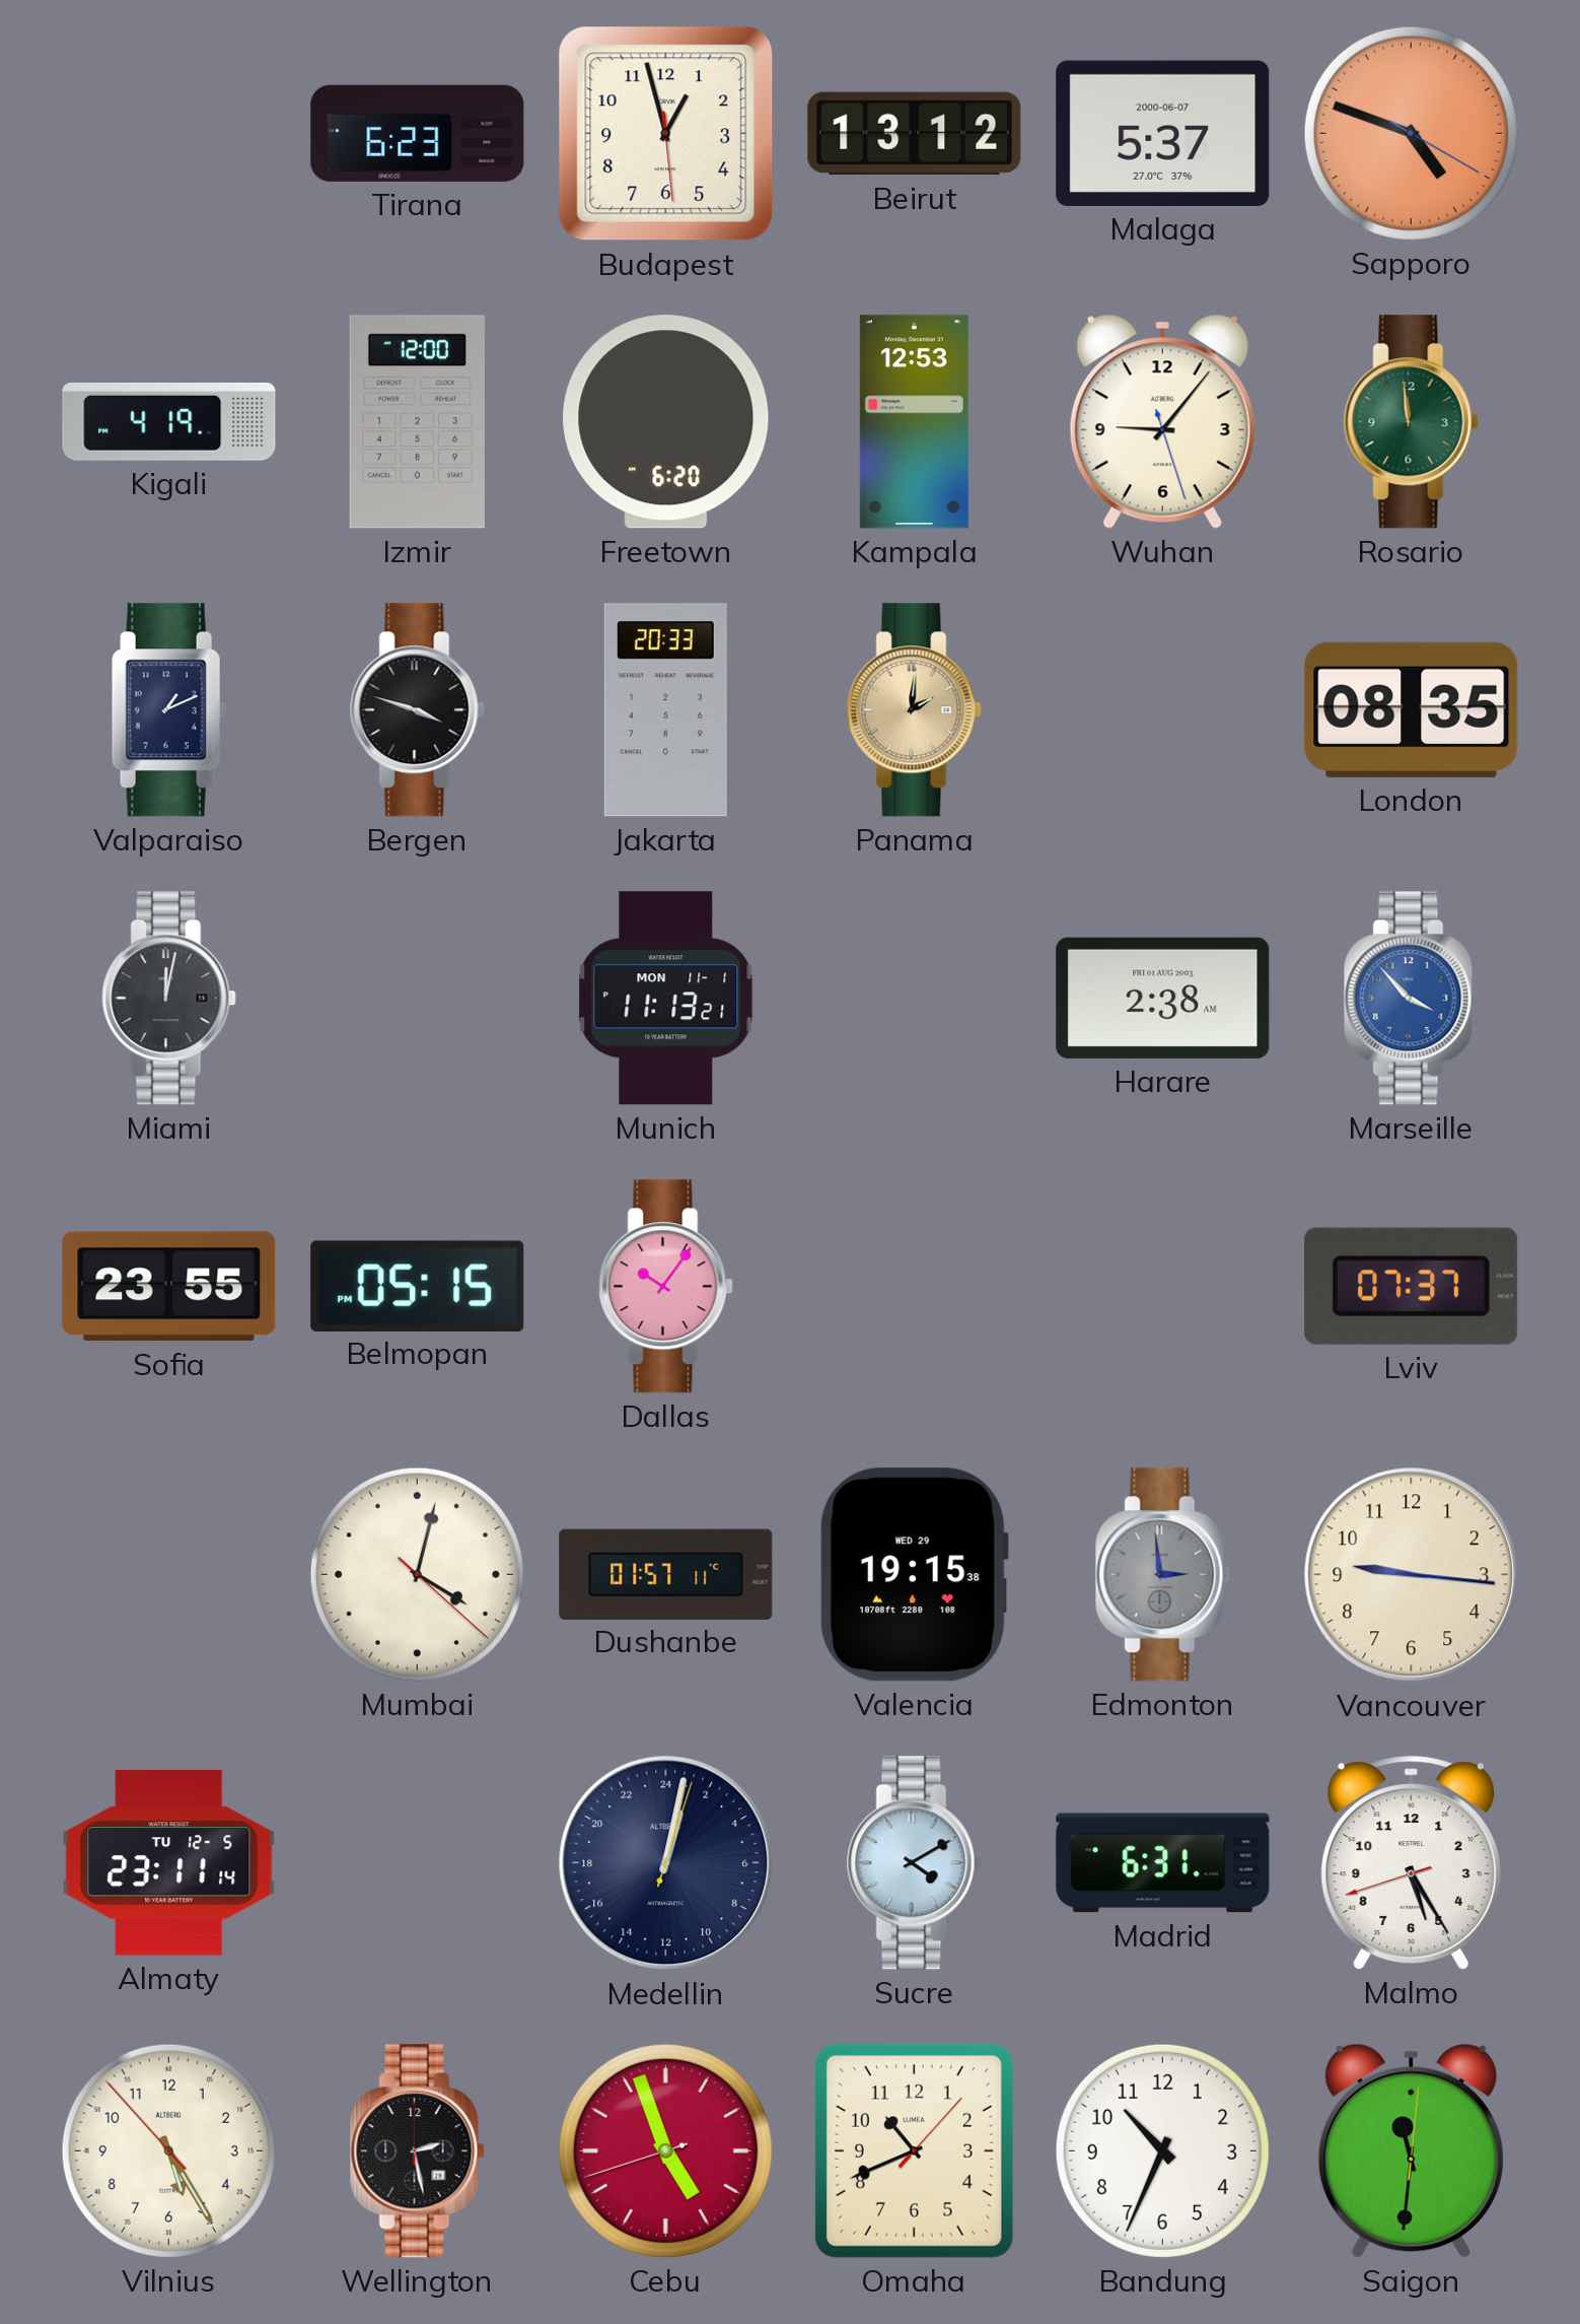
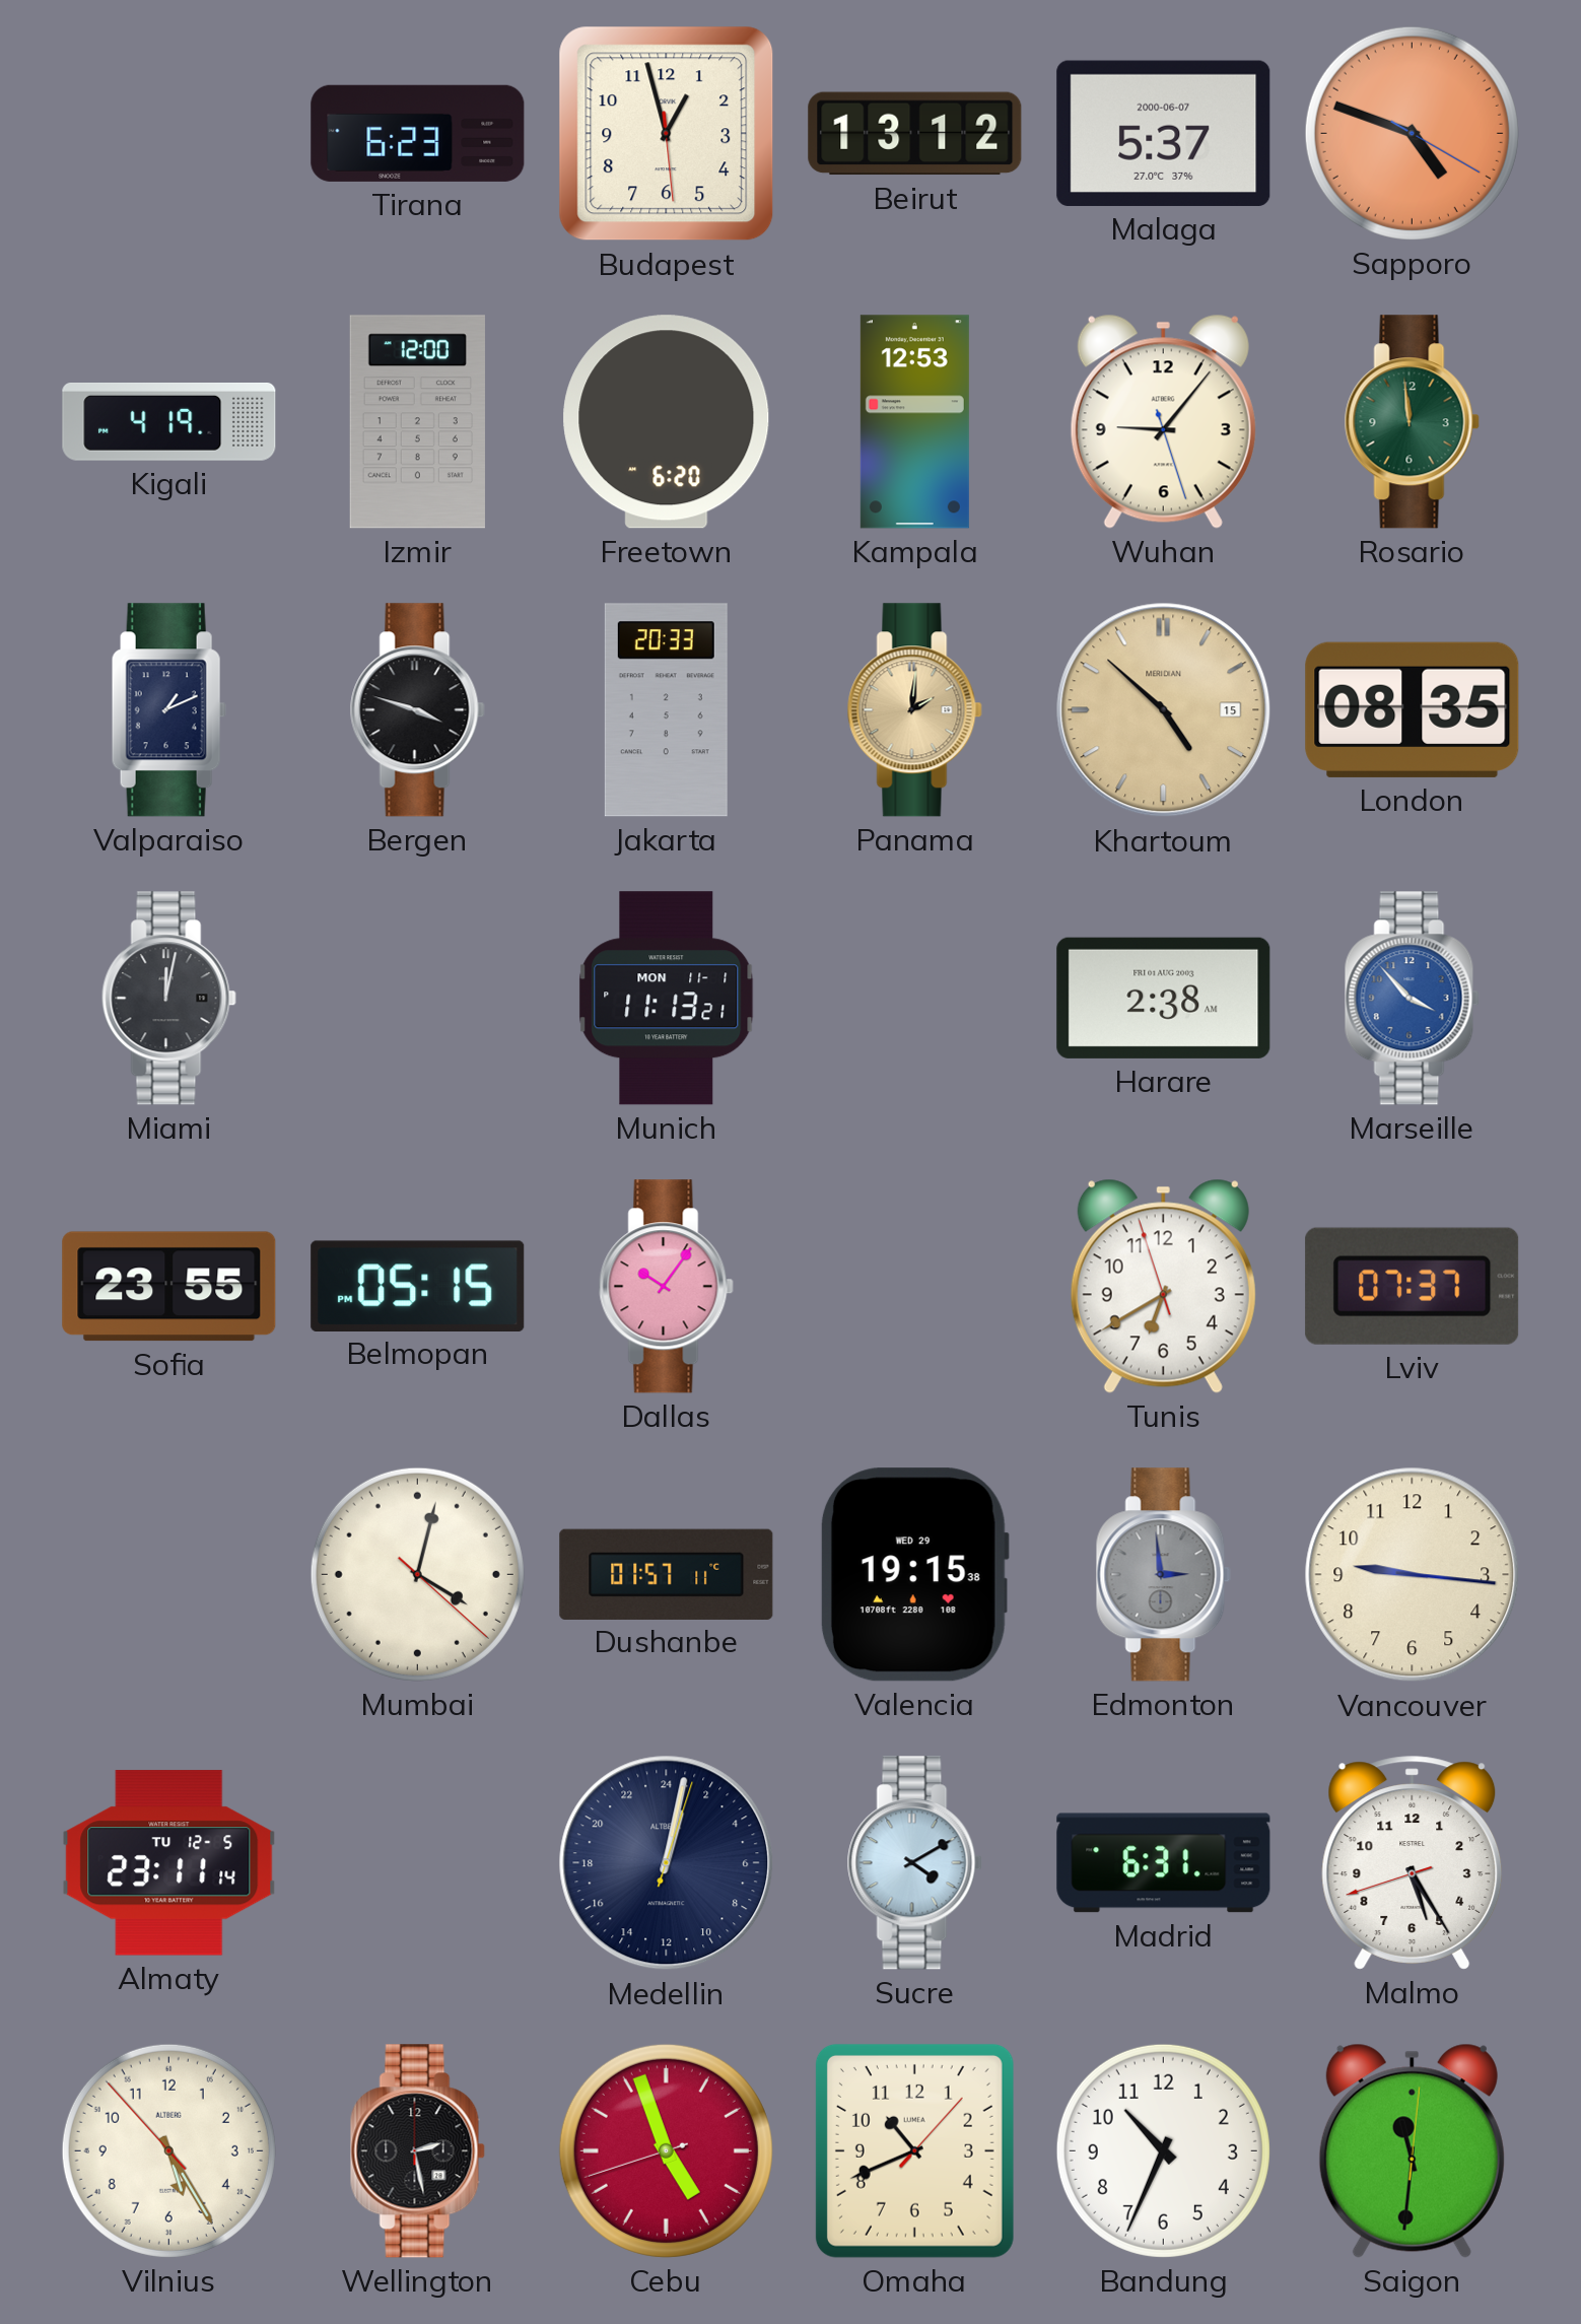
Khartoum: none -> 4:52
Tunis: none -> 6:39
